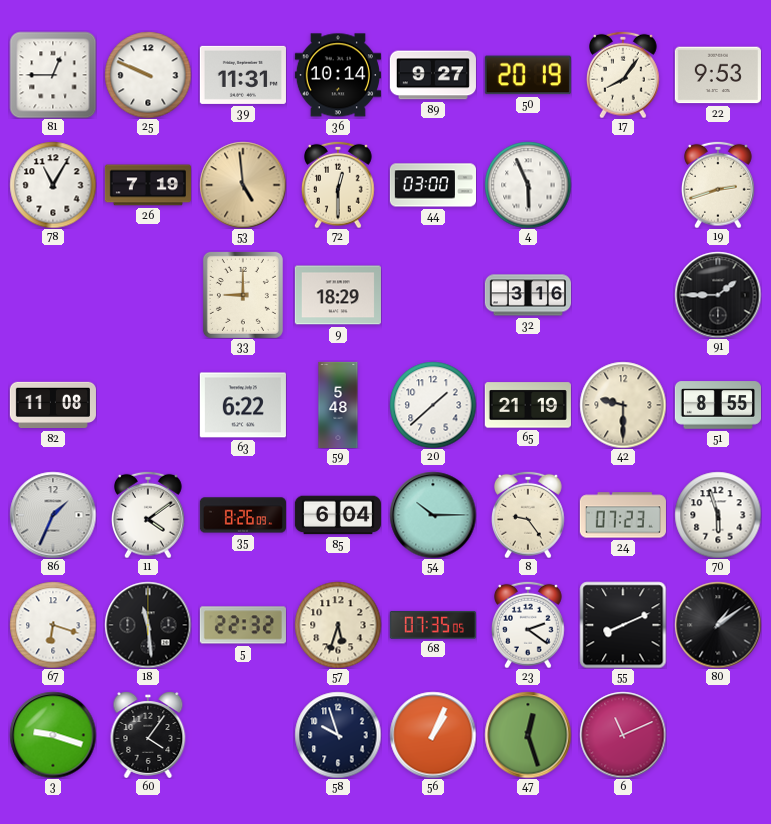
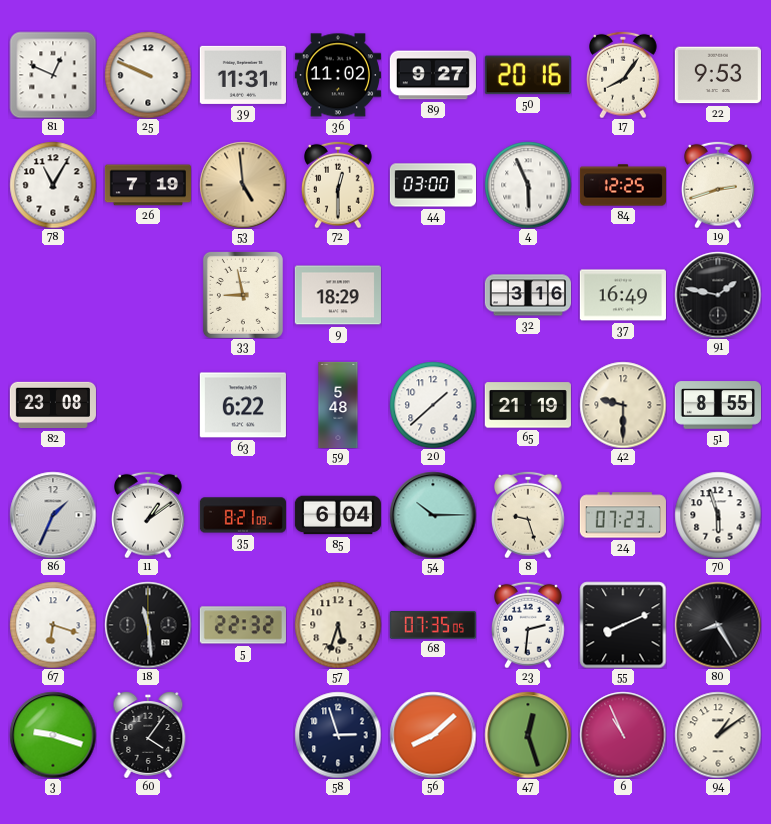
81: 12:45 -> 12:49
36: 10:14 -> 11:02
50: 20:19 -> 20:16
84: none -> 12:25
33: 9:00 -> 8:58
37: none -> 16:49
91: 1:45 -> 1:47
82: 11:08 -> 23:08
11: 4:09 -> 1:09
35: 8:26 -> 8:21
8: 9:24 -> 9:27
23: 2:21 -> 2:31
80: 1:09 -> 8:25
58: 9:57 -> 2:57
56: 1:04 -> 8:08
6: 11:11 -> 10:56
94: none -> 1:09
